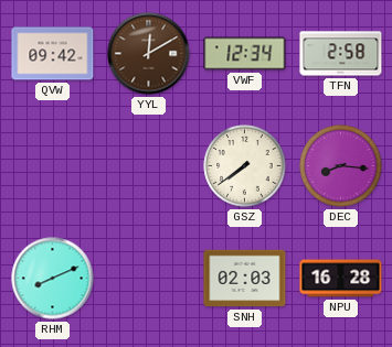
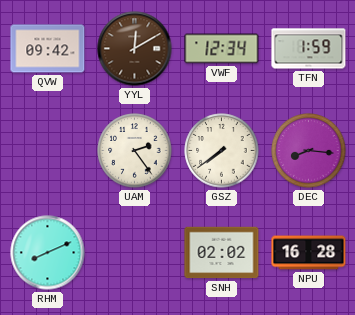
TFN: 2:58 -> 1:59
UAM: none -> 2:24
SNH: 02:03 -> 02:02
